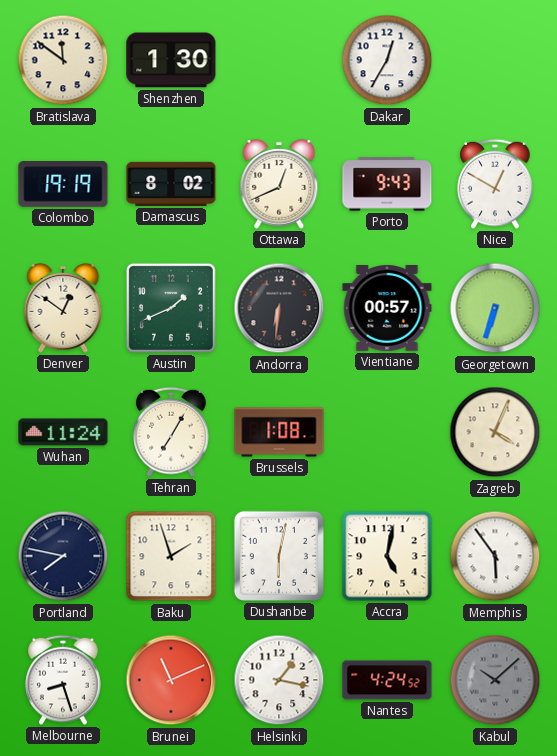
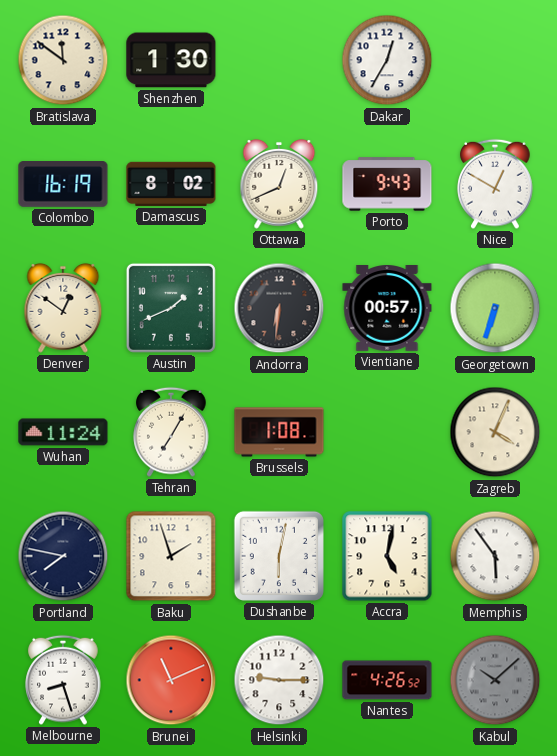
Colombo: 19:19 -> 16:19
Helsinki: 1:17 -> 9:15
Nantes: 4:24 -> 4:26
